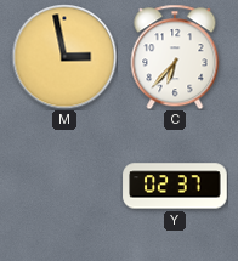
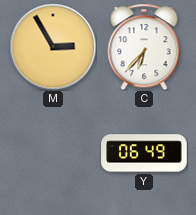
M: 2:58 -> 2:55
Y: 02:37 -> 06:49
